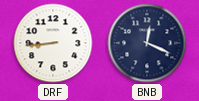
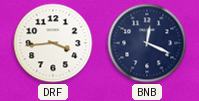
DRF: 8:44 -> 3:44
